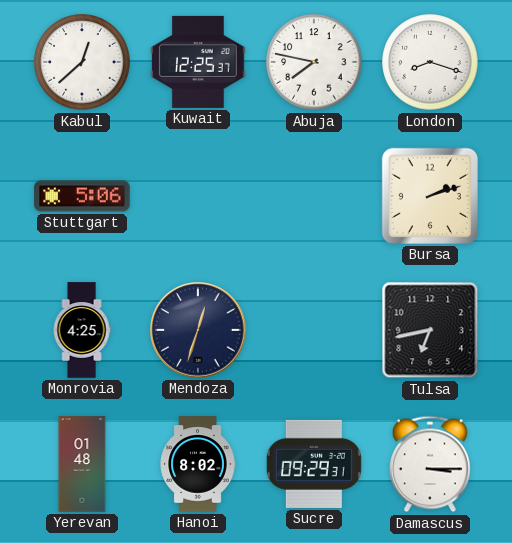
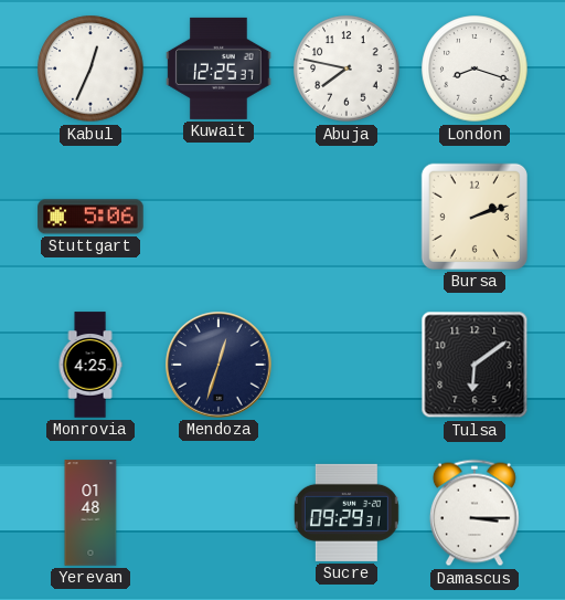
Kabul: 12:38 -> 12:34
Tulsa: 6:43 -> 6:09
Hanoi: 8:02 -> none
